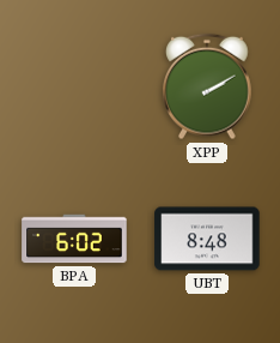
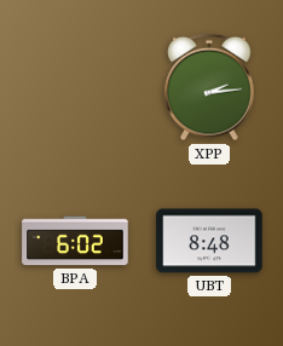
XPP: 2:10 -> 2:14
